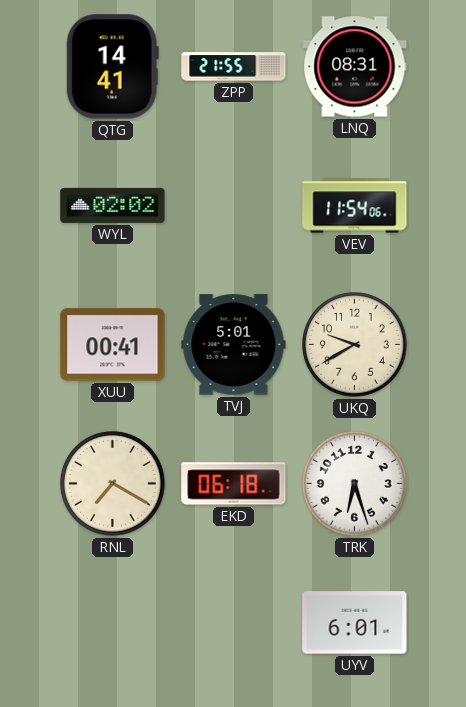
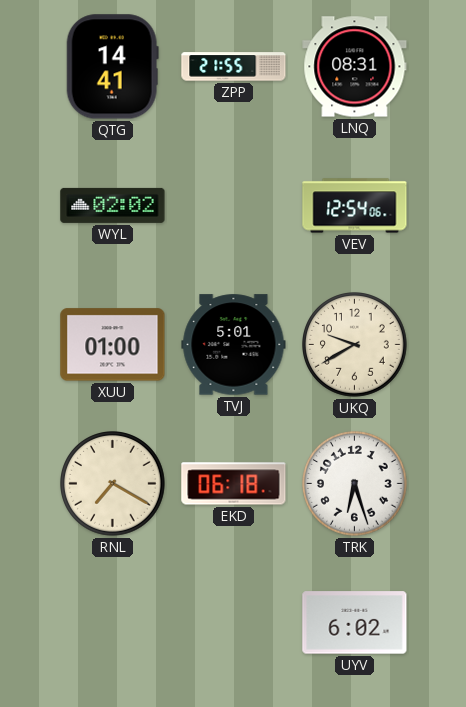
VEV: 11:54 -> 12:54
XUU: 00:41 -> 01:00
UYV: 6:01 -> 6:02
